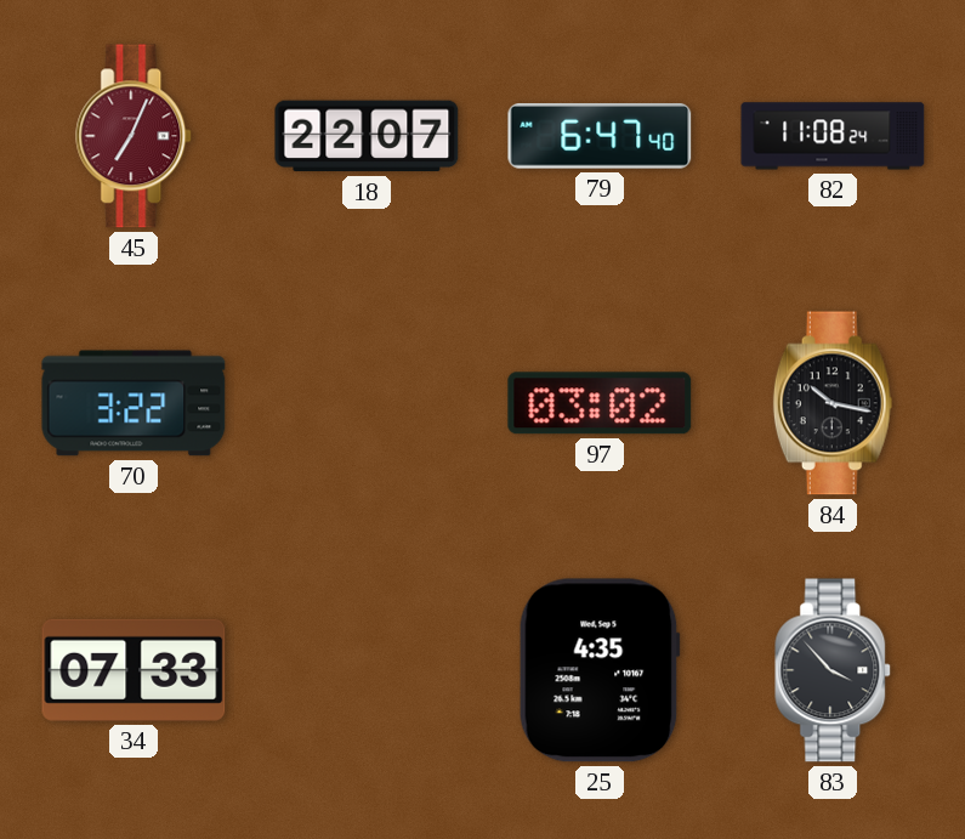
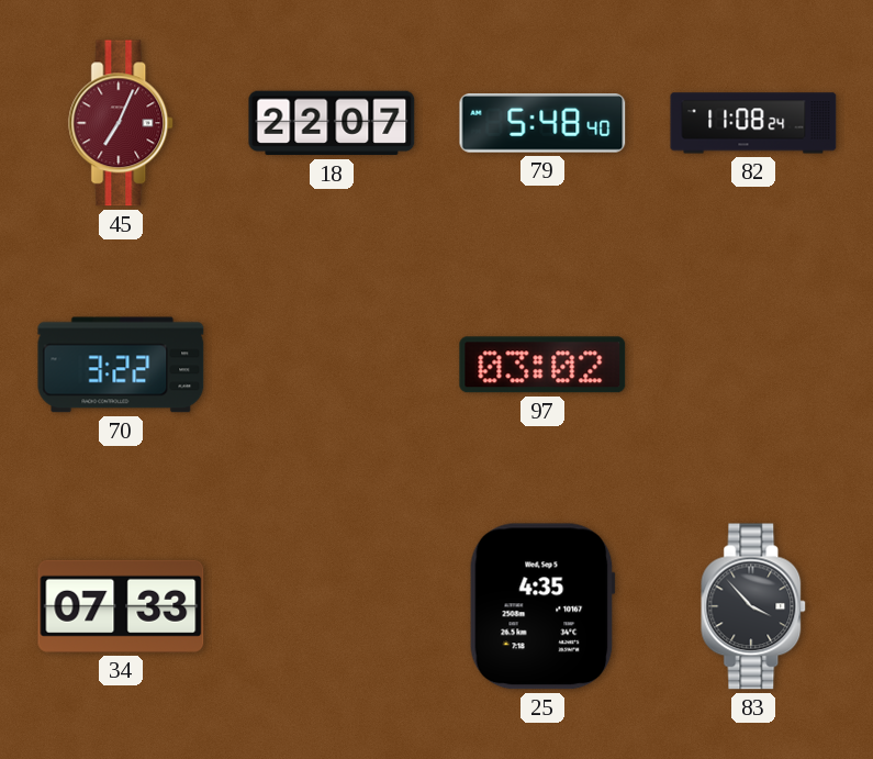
79: 6:47 -> 5:48
84: 10:17 -> none
